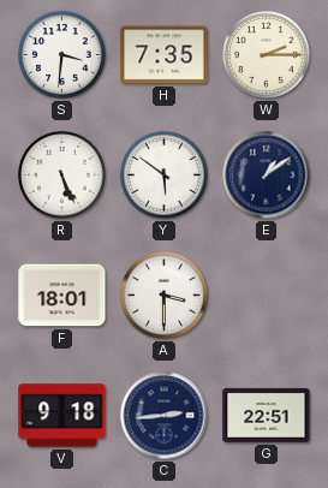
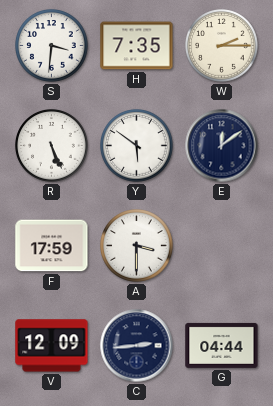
E: 1:09 -> 12:09
F: 18:01 -> 17:59
V: 9:18 -> 12:09
G: 22:51 -> 04:44
